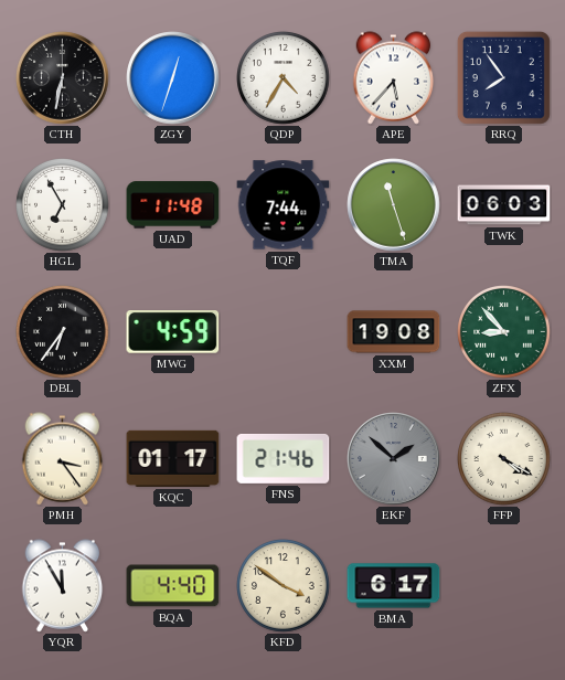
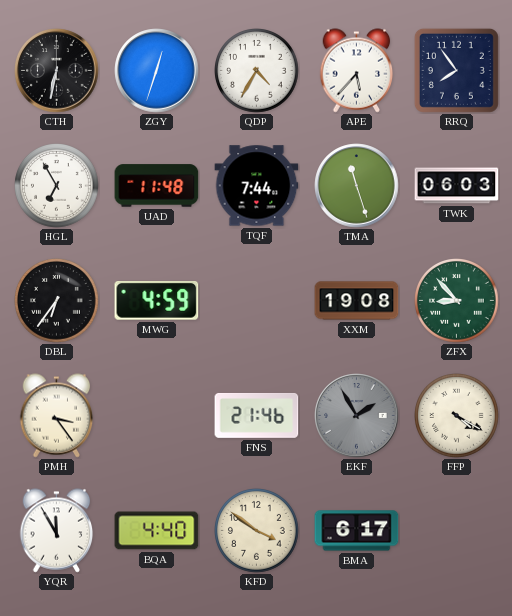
KQC: 01:17 -> none
EKF: 1:52 -> 1:55
